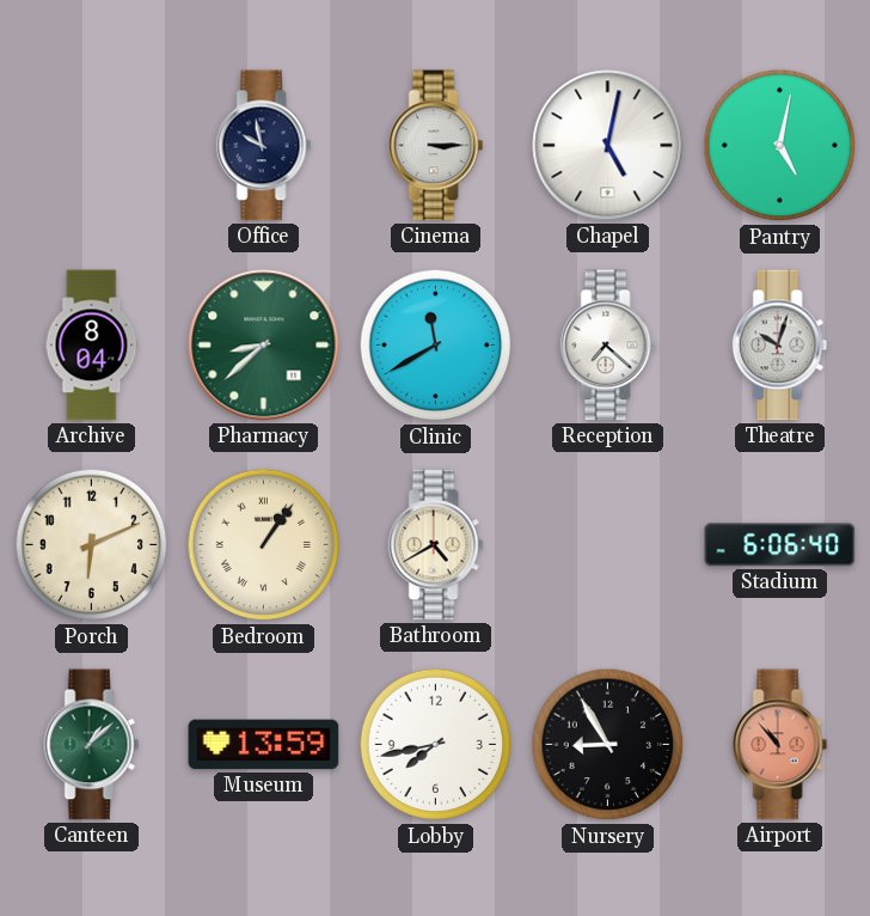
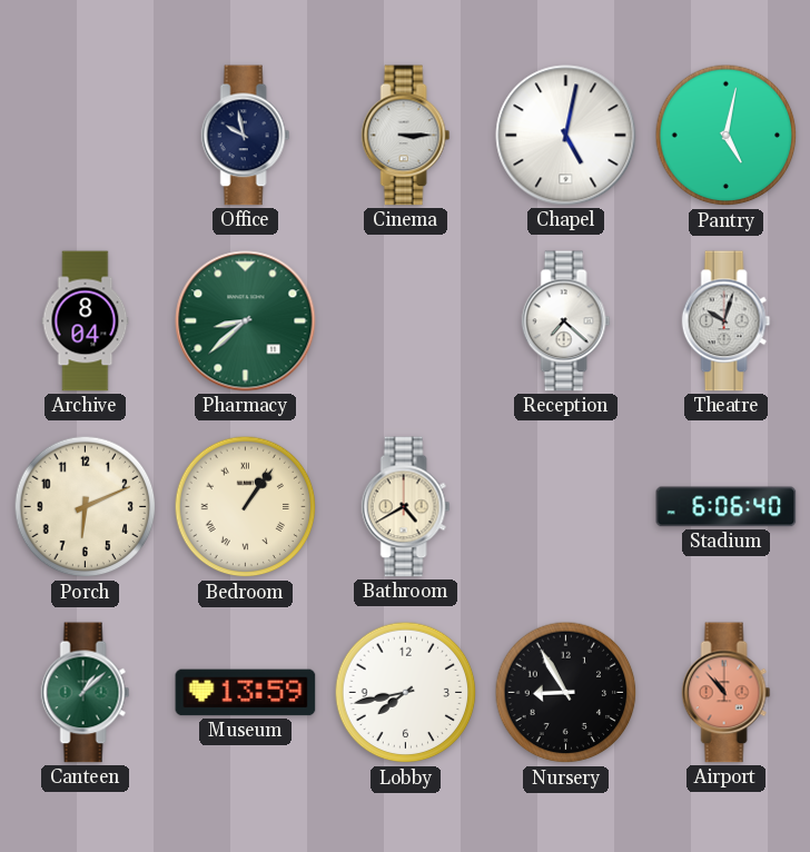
Clinic: 11:40 -> none
